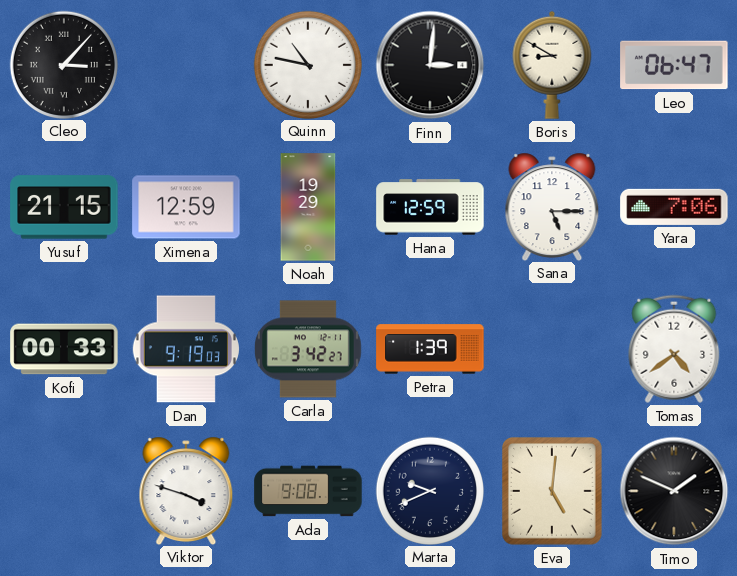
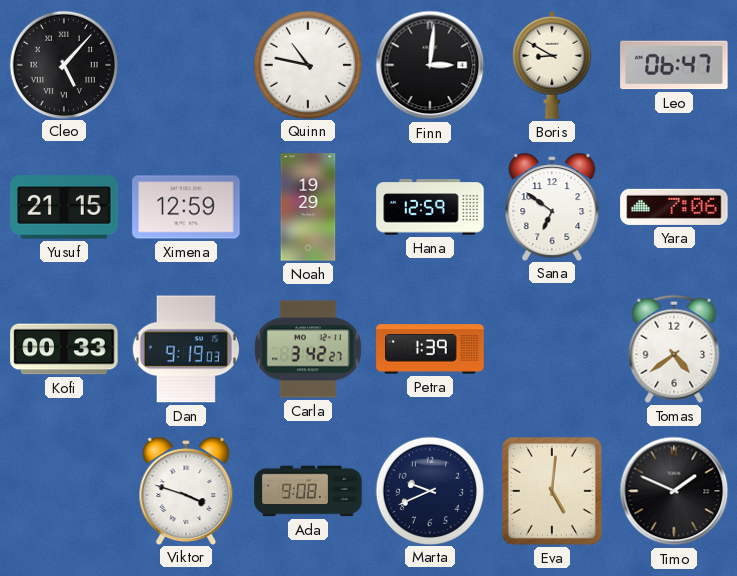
Cleo: 3:07 -> 5:07
Sana: 5:15 -> 6:51
